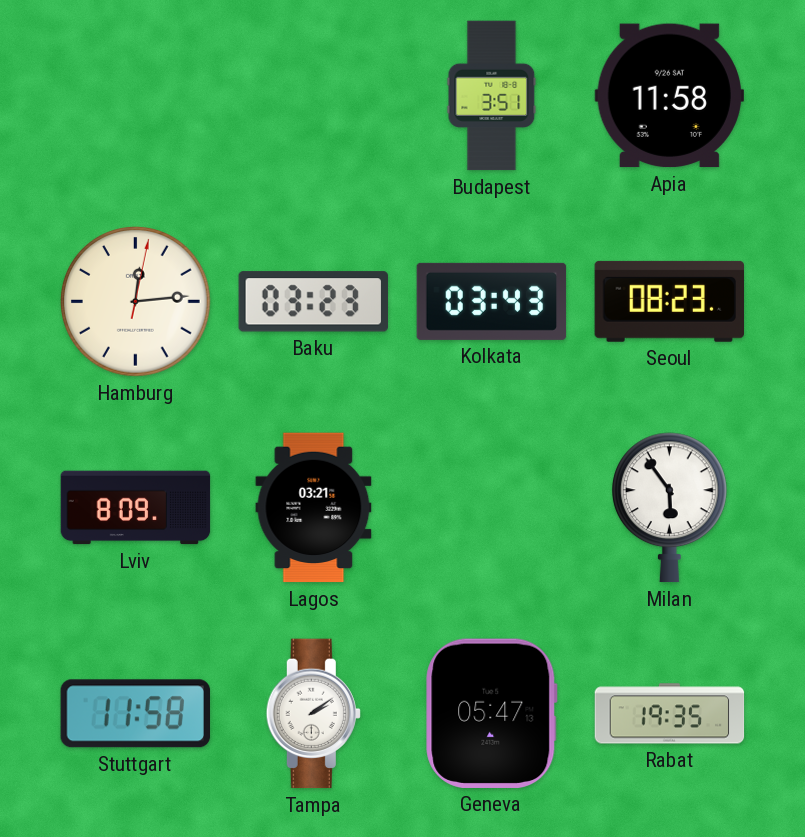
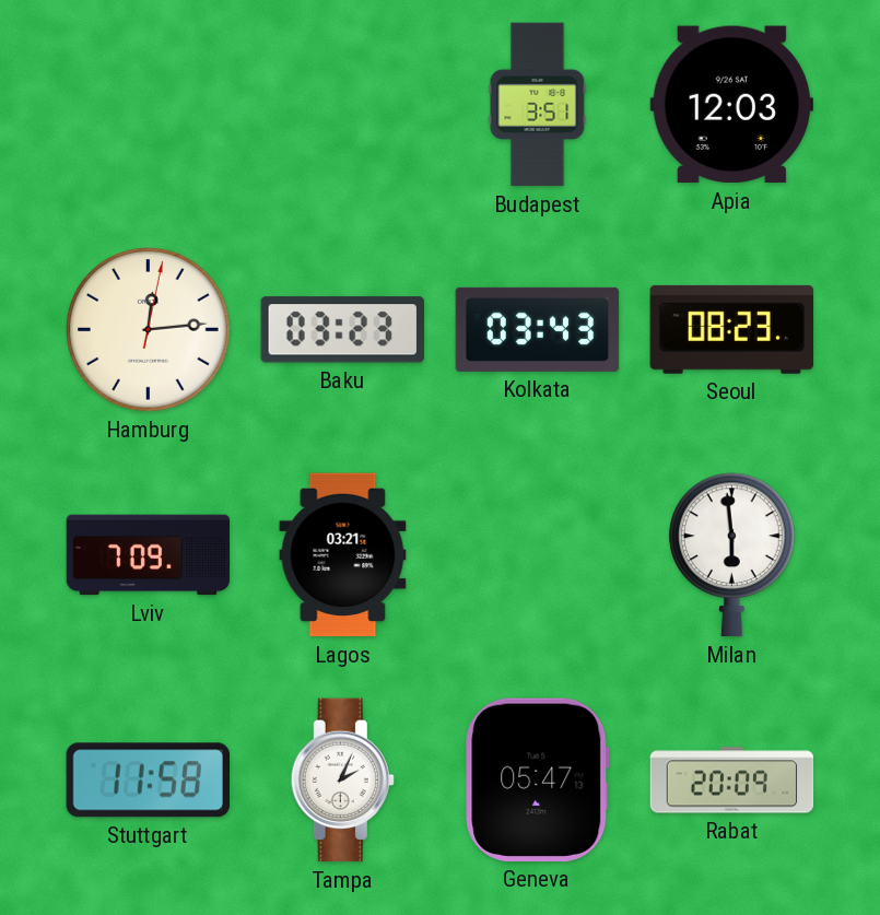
Apia: 11:58 -> 12:03
Lviv: 8:09 -> 7:09
Milan: 5:54 -> 5:59
Tampa: 2:09 -> 2:04
Rabat: 19:35 -> 20:09
